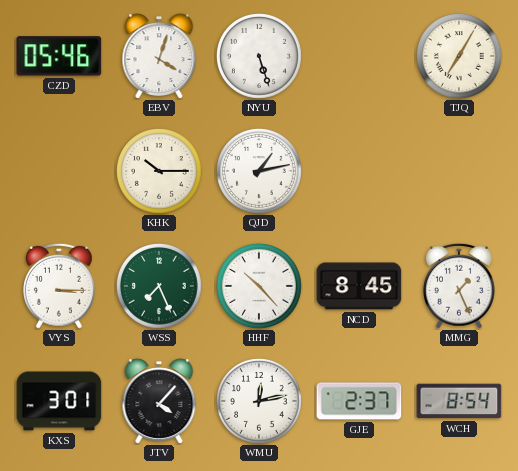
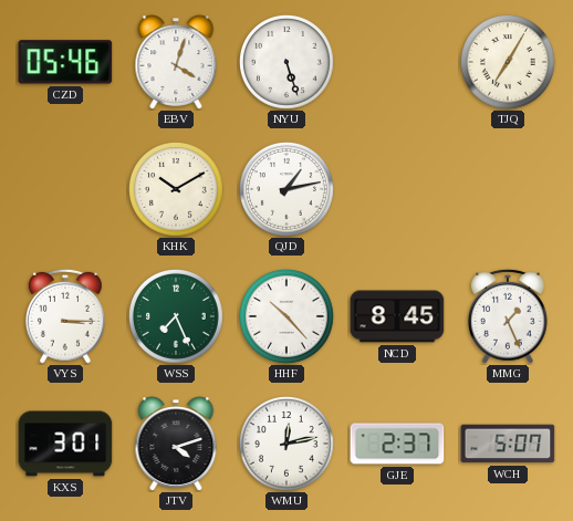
KHK: 10:15 -> 10:10
JTV: 4:07 -> 4:12
WCH: 8:54 -> 5:07
